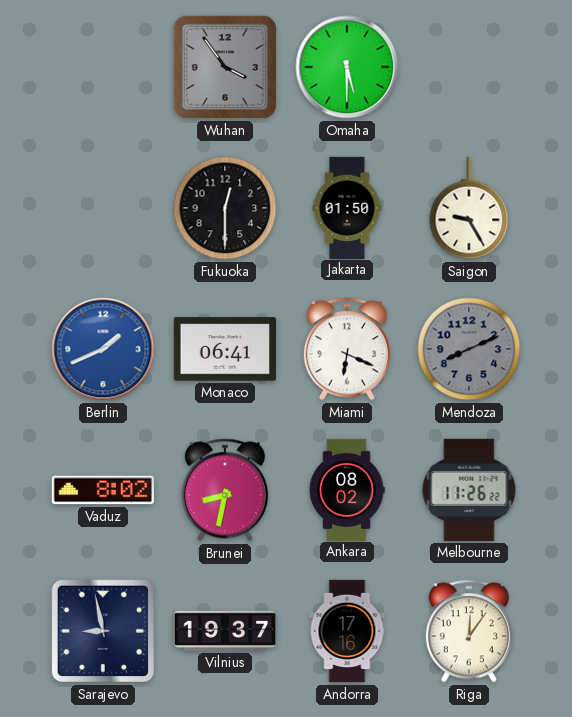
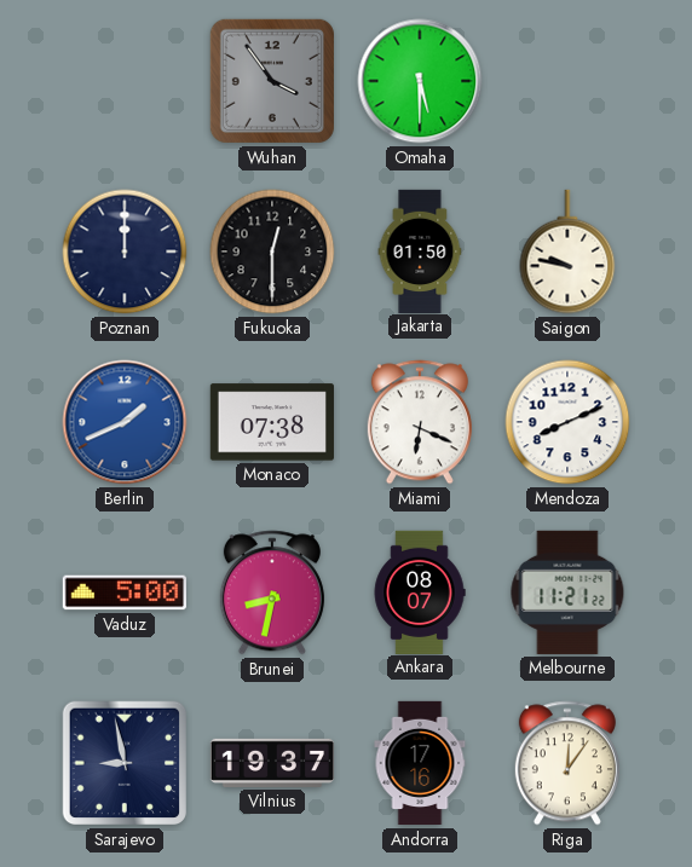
Poznan: none -> 12:00
Saigon: 9:25 -> 9:47
Monaco: 06:41 -> 07:38
Mendoza dial: grey -> white
Vaduz: 8:02 -> 5:00
Ankara: 08:02 -> 08:07
Melbourne: 11:26 -> 11:21
